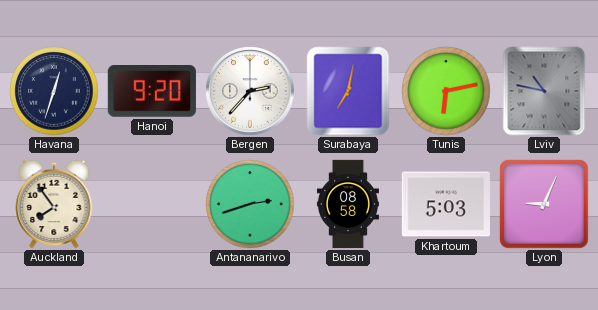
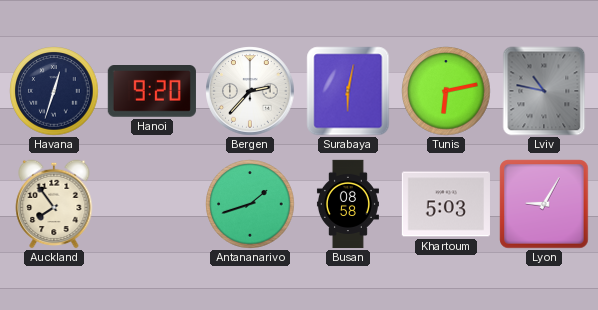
Surabaya: 7:02 -> 6:02
Antananarivo: 2:42 -> 1:42
Lyon: 9:04 -> 9:05
